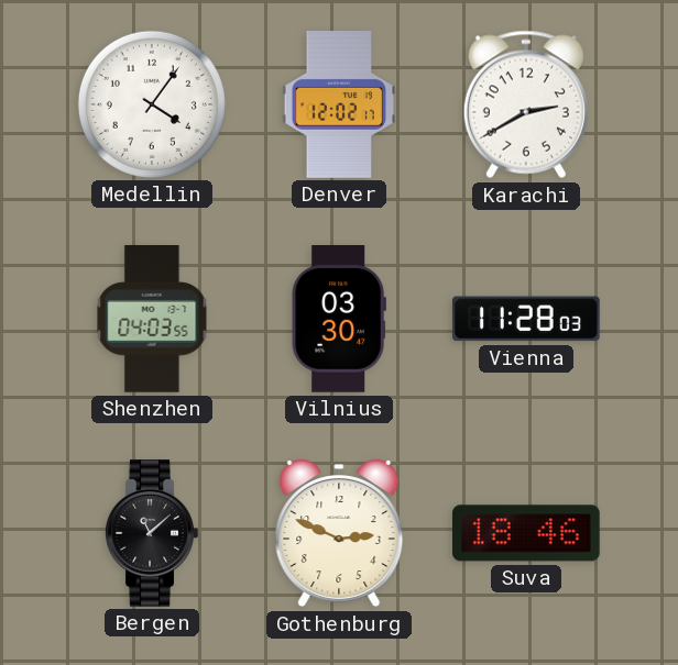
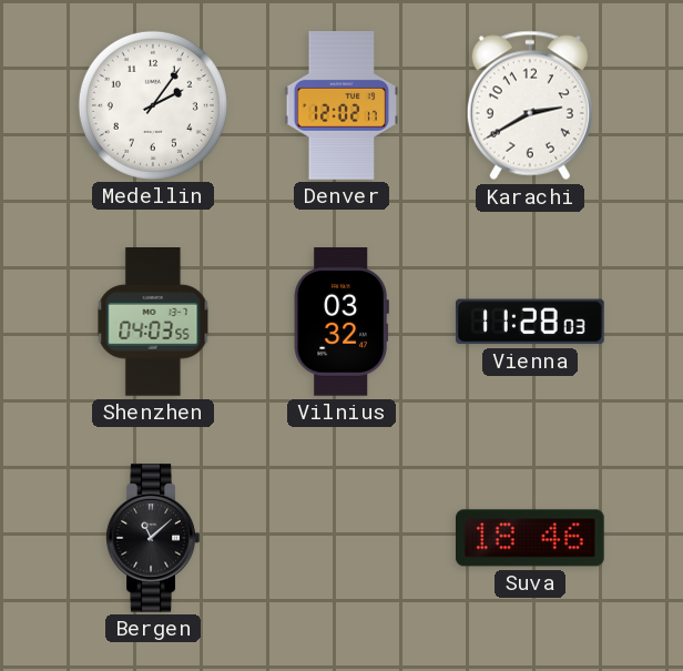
Medellin: 4:06 -> 2:06
Vilnius: 03:30 -> 03:32
Gothenburg: 2:49 -> none
